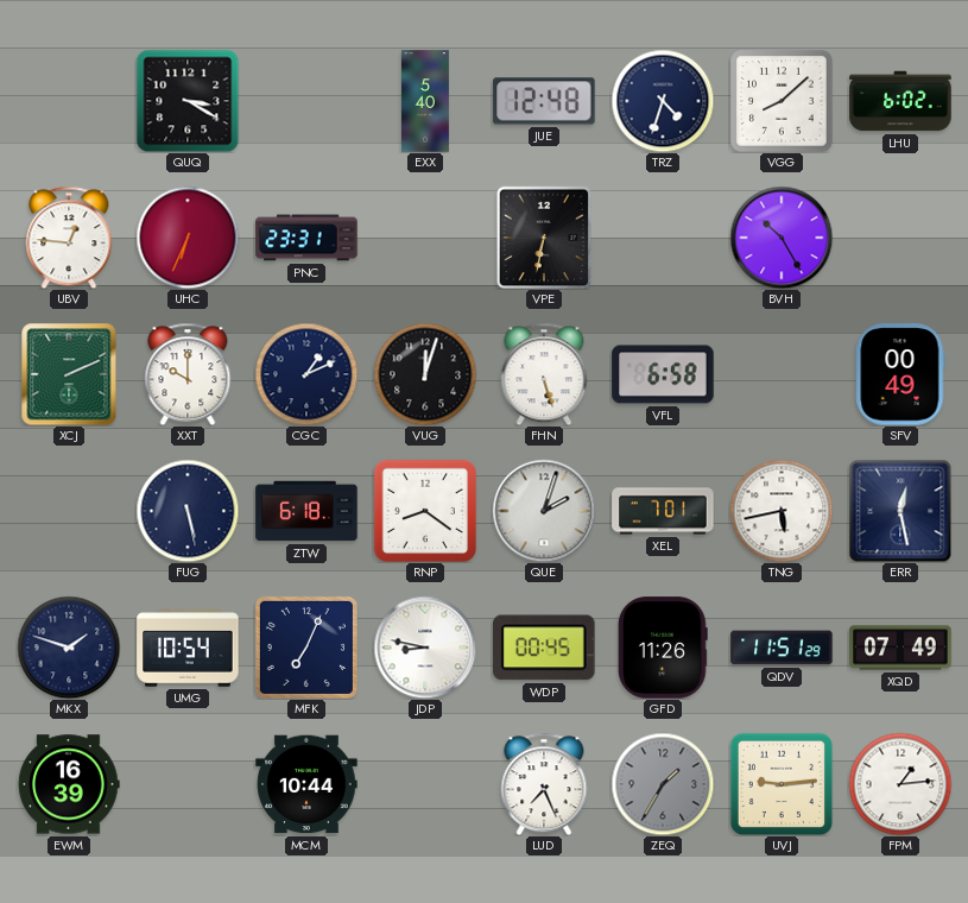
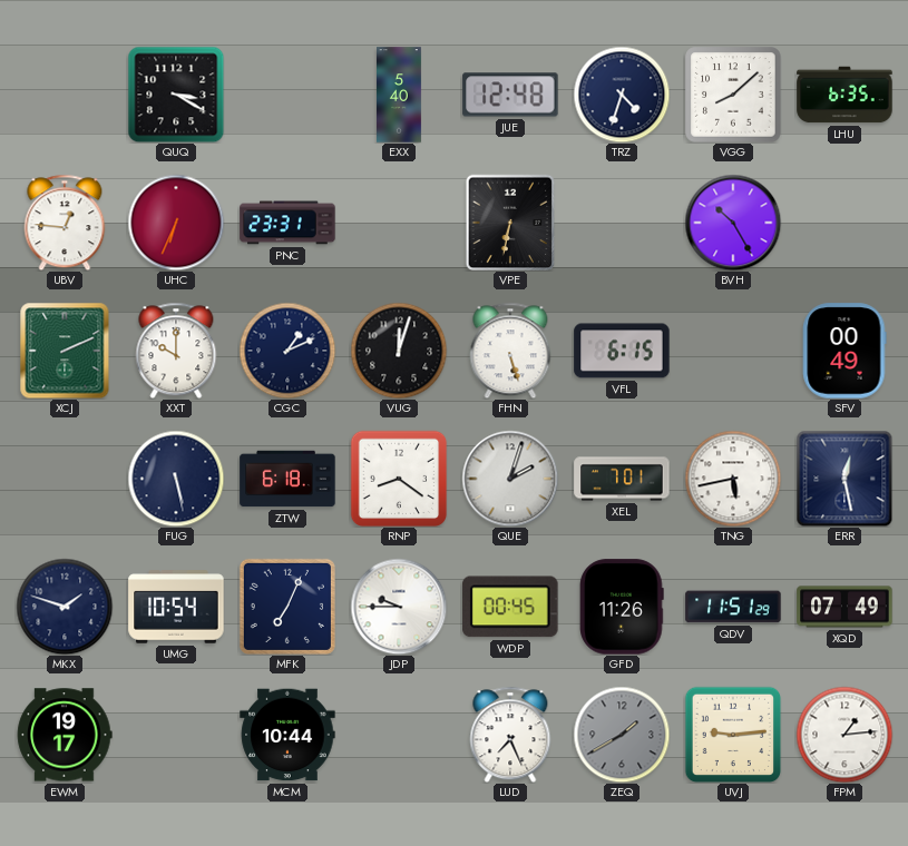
LHU: 6:02 -> 6:35
VFL: 6:58 -> 6:15
JDP: 8:47 -> 9:45
EWM: 16:39 -> 19:17
ZEQ: 1:35 -> 1:40
